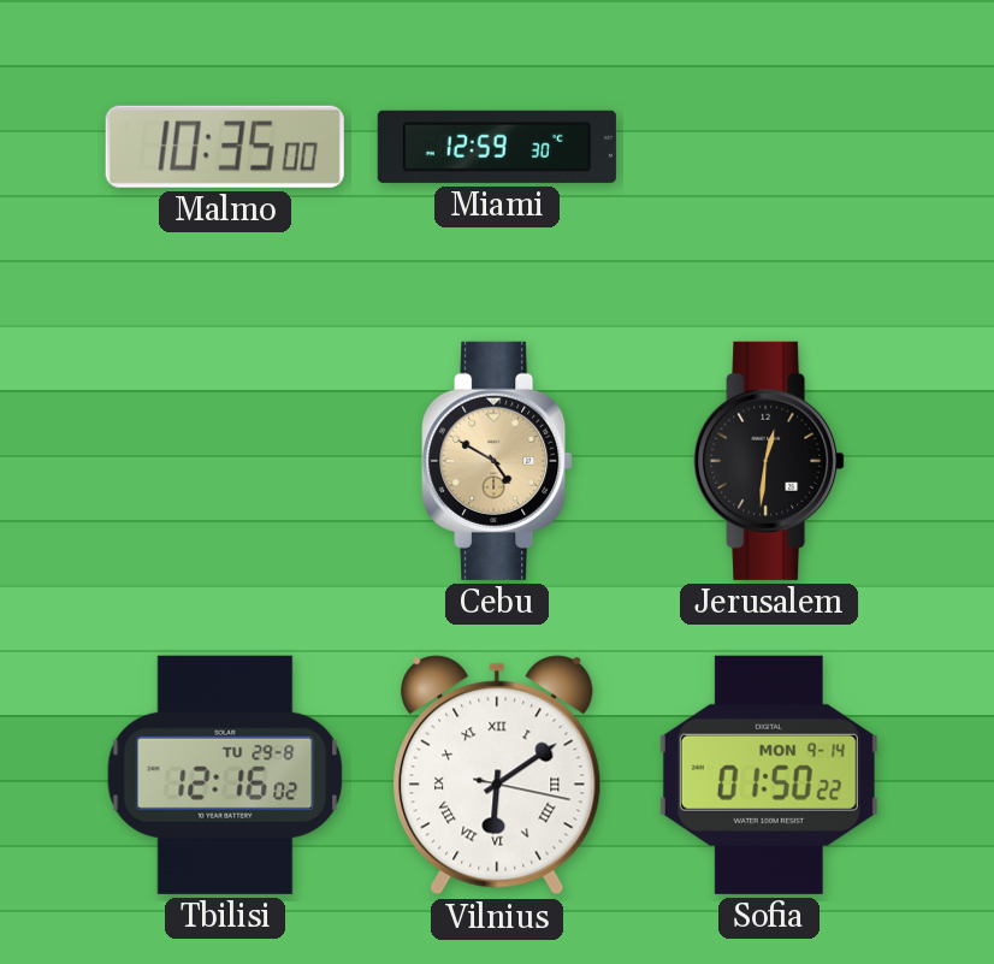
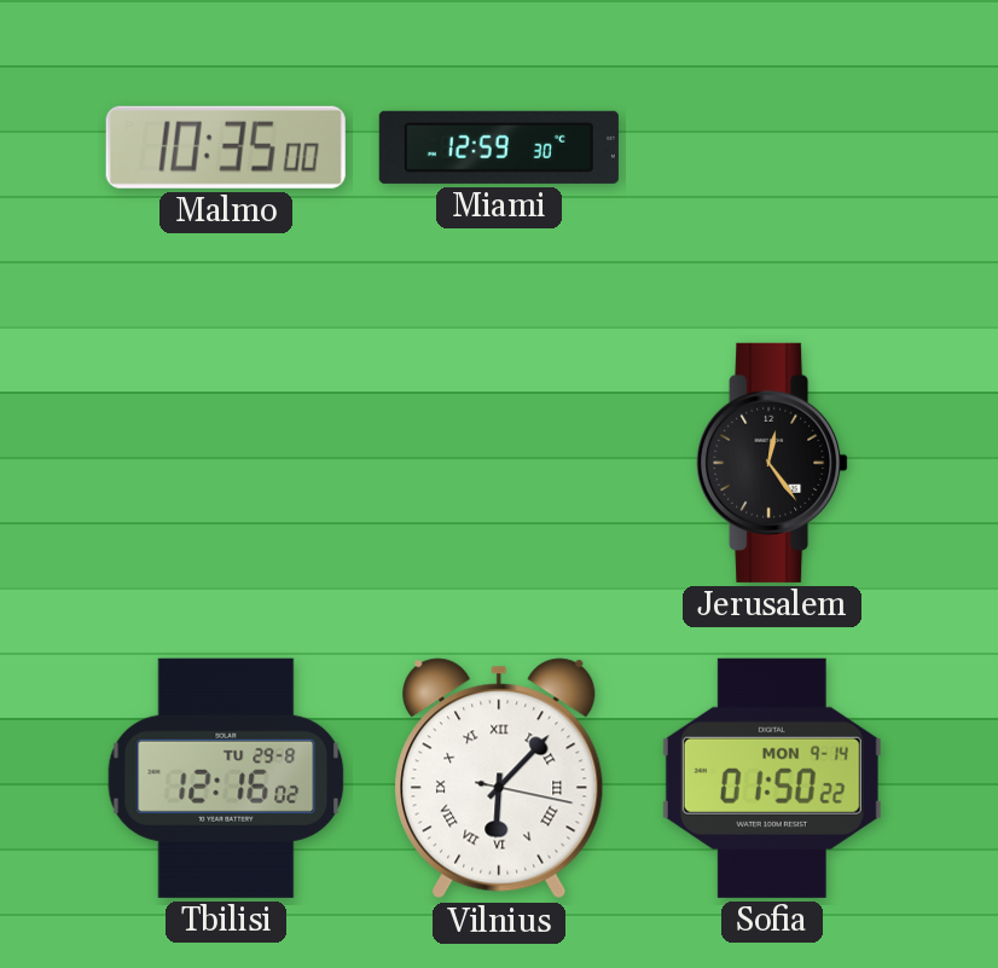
Cebu: 4:50 -> none
Jerusalem: 12:31 -> 12:24
Vilnius: 6:09 -> 6:07
